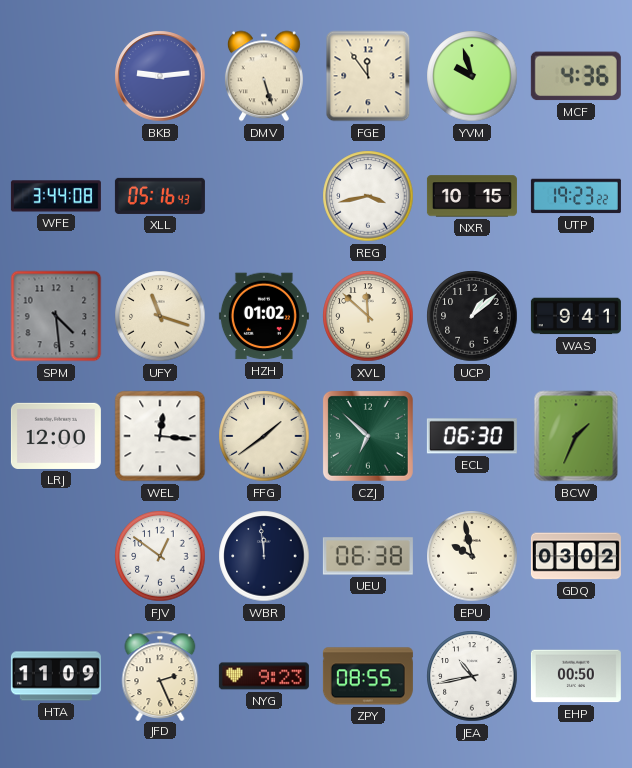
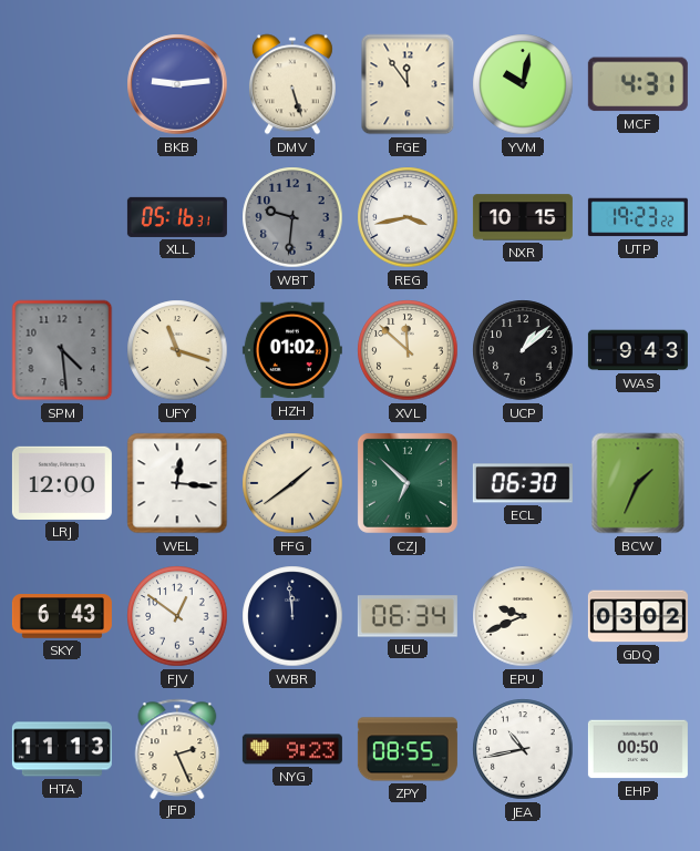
YVM: 9:57 -> 10:02
MCF: 4:36 -> 4:31
WFE: 3:44 -> none
XLL: 05:16:43 -> 05:16:31
WBT: none -> 9:31
WAS: 9:41 -> 9:43
SKY: none -> 6:43
UEU: 06:38 -> 06:34
EPU: 9:58 -> 9:41
HTA: 11:09 -> 11:13
